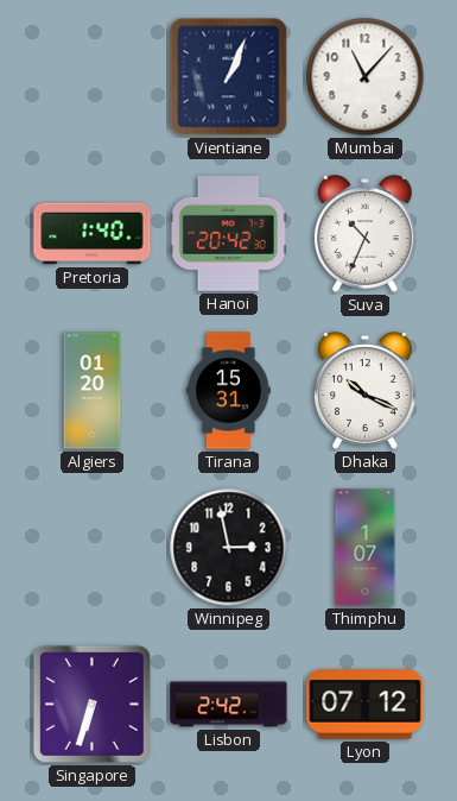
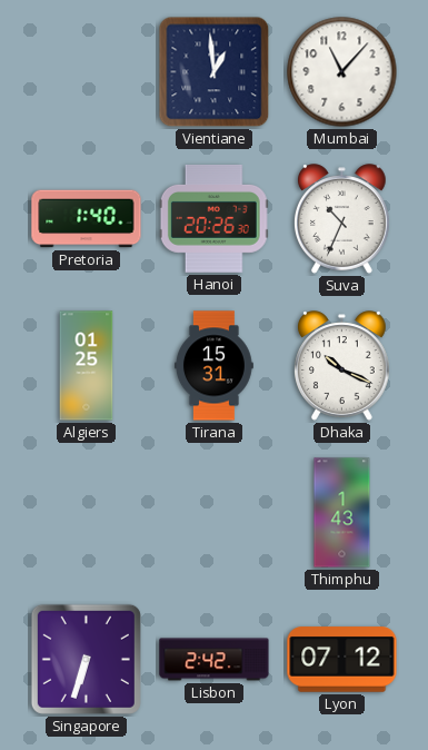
Vientiane: 1:04 -> 12:59
Hanoi: 20:42 -> 20:26
Algiers: 01:20 -> 01:25
Winnipeg: 2:58 -> none
Thimphu: 1:07 -> 1:43
